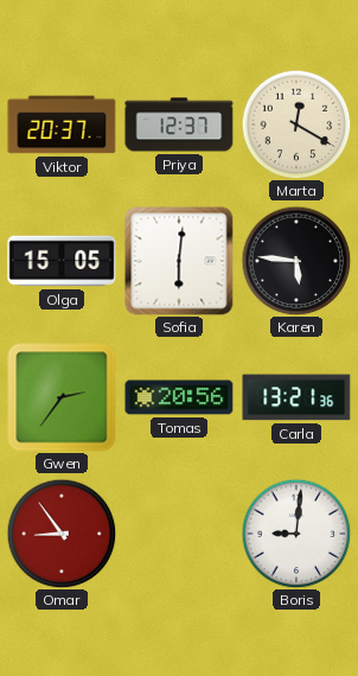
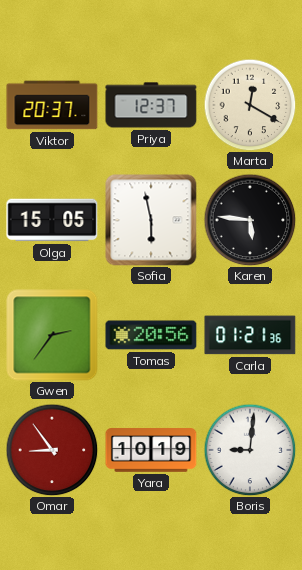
Sofia: 6:01 -> 5:58
Carla: 13:21 -> 01:21
Yara: none -> 10:19
